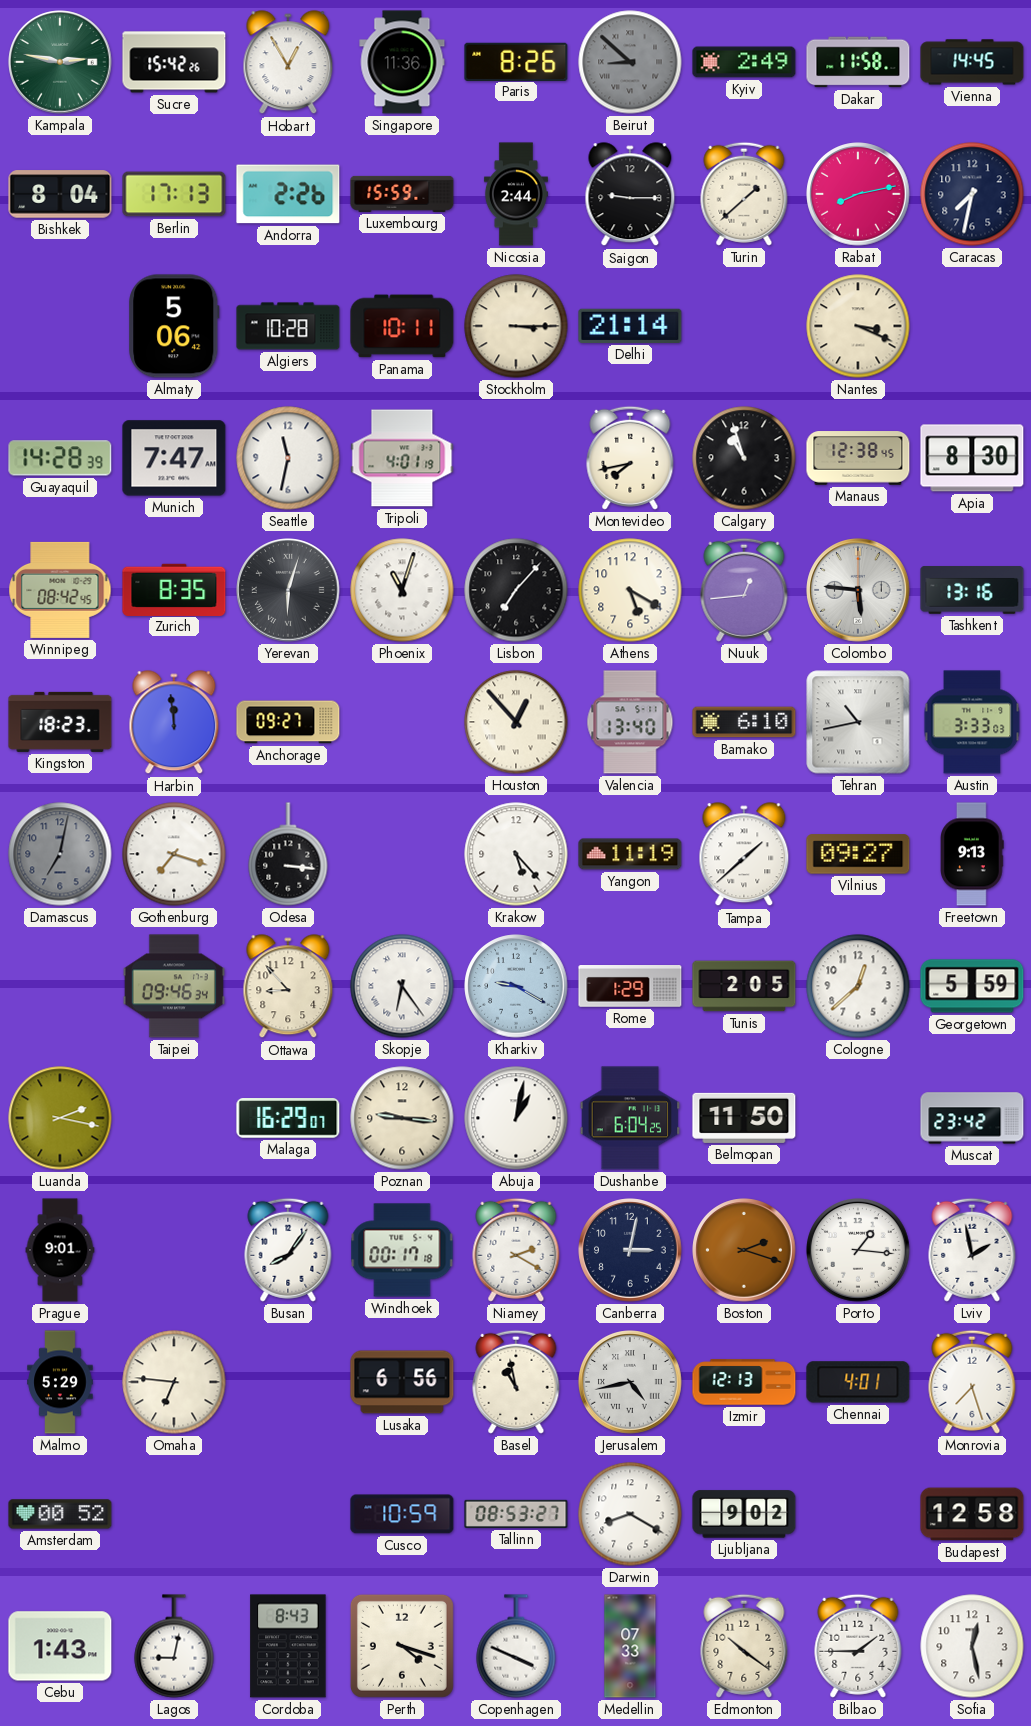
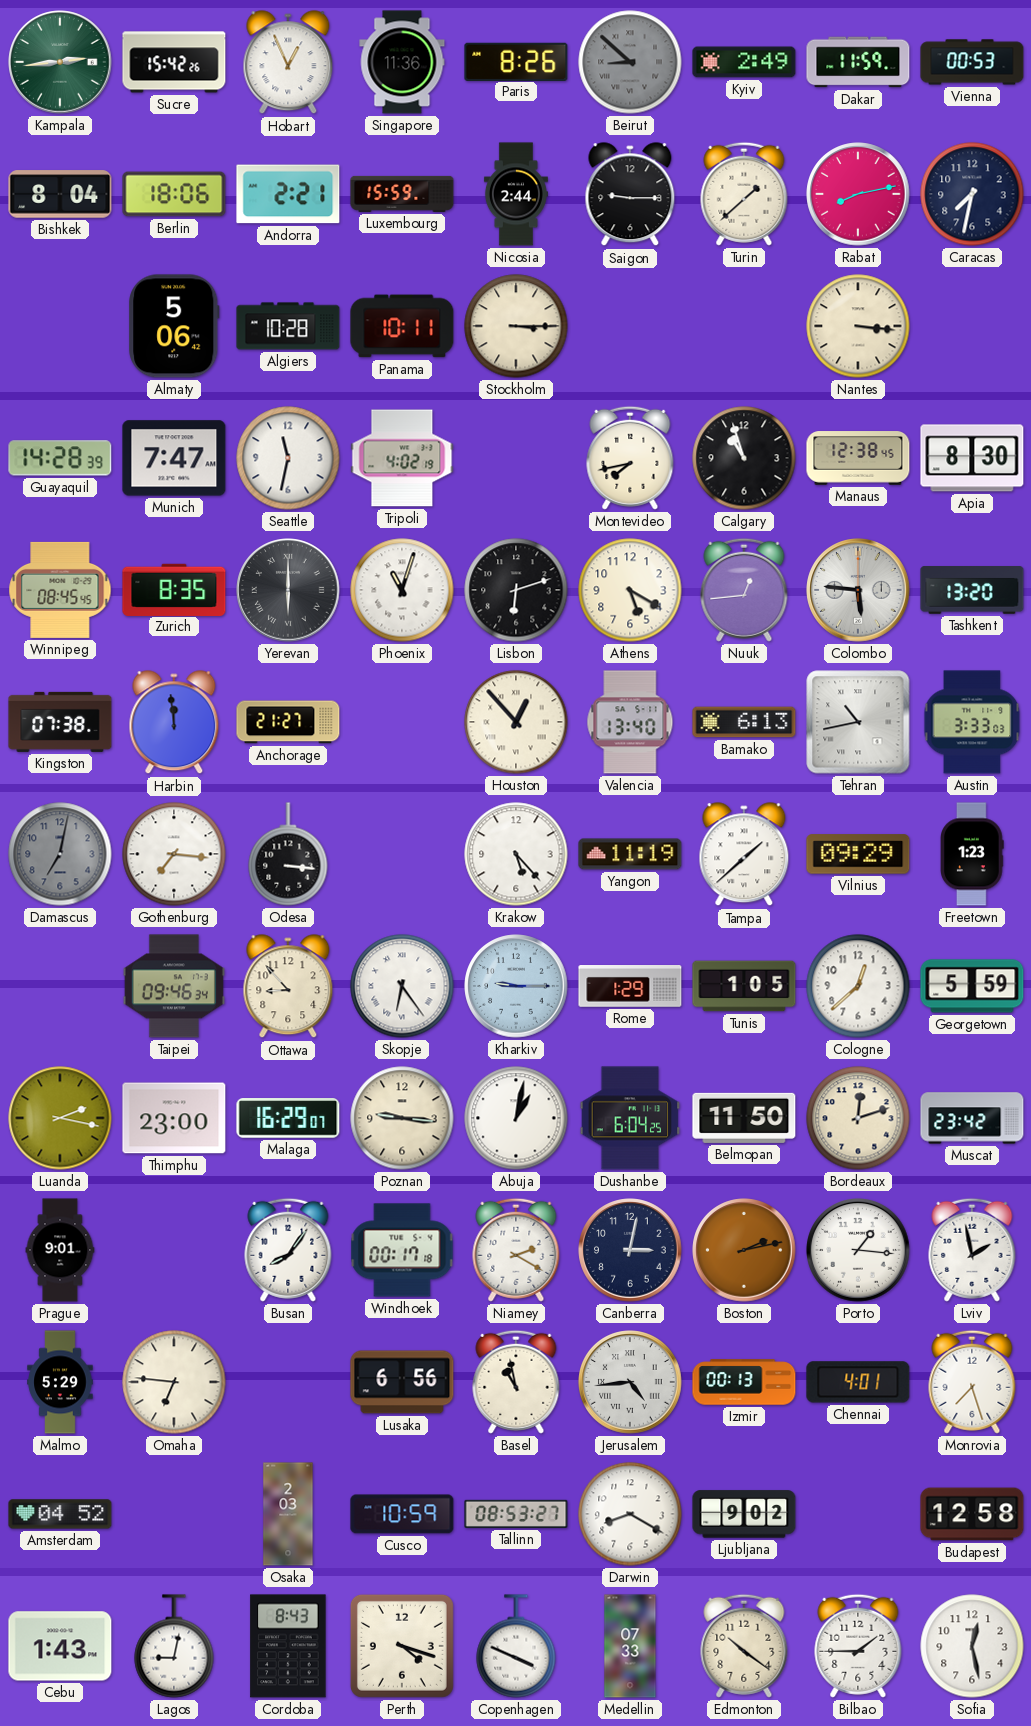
Kampala: 2:47 -> 2:44
Hobart: 12:55 -> 12:56
Dakar: 11:58 -> 11:59
Vienna: 14:45 -> 00:53
Berlin: 17:13 -> 18:06
Andorra: 2:26 -> 2:21
Delhi: 21:14 -> none
Nantes: 3:19 -> 3:16
Tripoli: 4:01 -> 4:02
Winnipeg: 08:42 -> 08:45
Yerevan: 6:03 -> 6:00
Lisbon: 7:07 -> 6:12
Tashkent: 13:16 -> 13:20
Kingston: 18:23 -> 07:38
Anchorage: 09:27 -> 21:27
Bamako: 6:10 -> 6:13
Gothenburg: 7:18 -> 7:16
Vilnius: 09:27 -> 09:29
Freetown: 9:13 -> 1:23
Kharkiv: 9:20 -> 9:15
Tunis: 2:05 -> 1:05
Thimphu: none -> 23:00
Bordeaux: none -> 12:12
Boston: 2:18 -> 2:13
Jerusalem: 4:43 -> 4:44
Izmir: 12:13 -> 00:13
Amsterdam: 00:52 -> 04:52
Osaka: none -> 2:03
